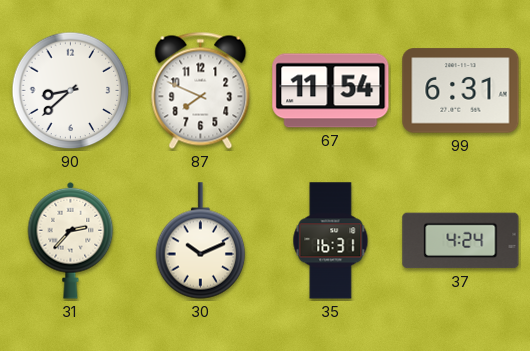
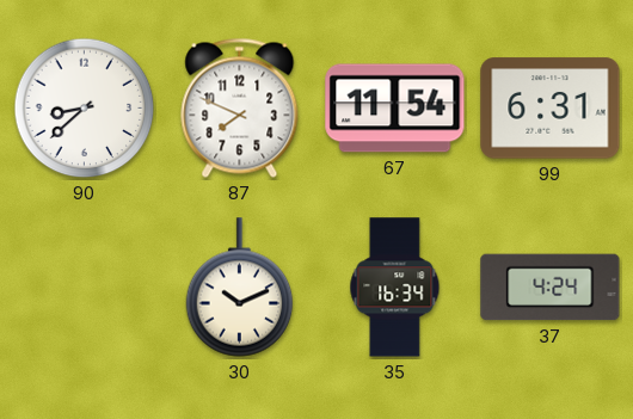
31: 2:37 -> none
35: 16:31 -> 16:34
